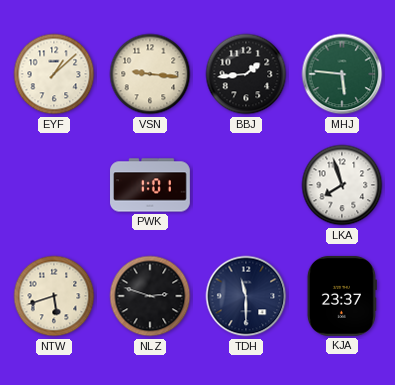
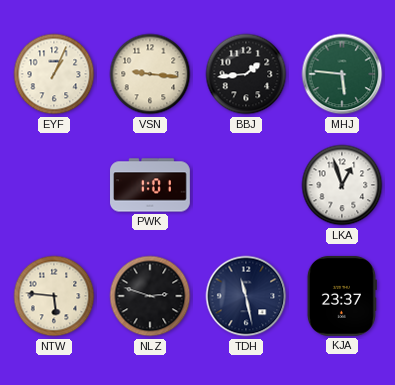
EYF: 1:08 -> 1:04
LKA: 7:57 -> 12:57
NTW: 5:42 -> 5:46
TDH: 11:30 -> 11:28
